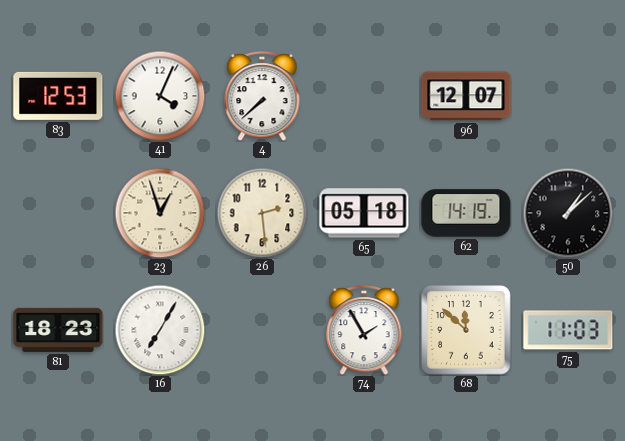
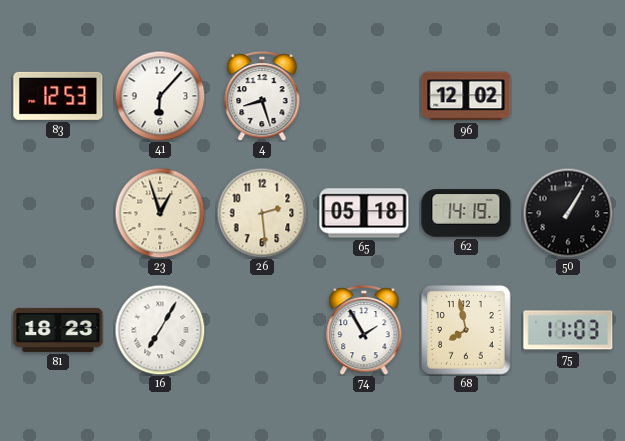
41: 4:04 -> 6:07
4: 7:38 -> 8:27
96: 12:07 -> 12:02
50: 1:08 -> 1:05
68: 11:52 -> 7:58
